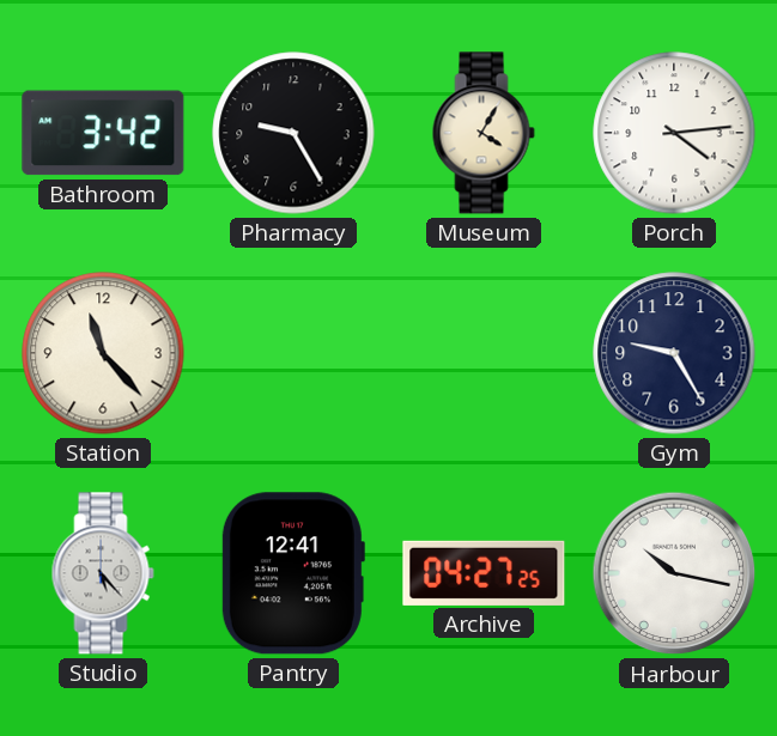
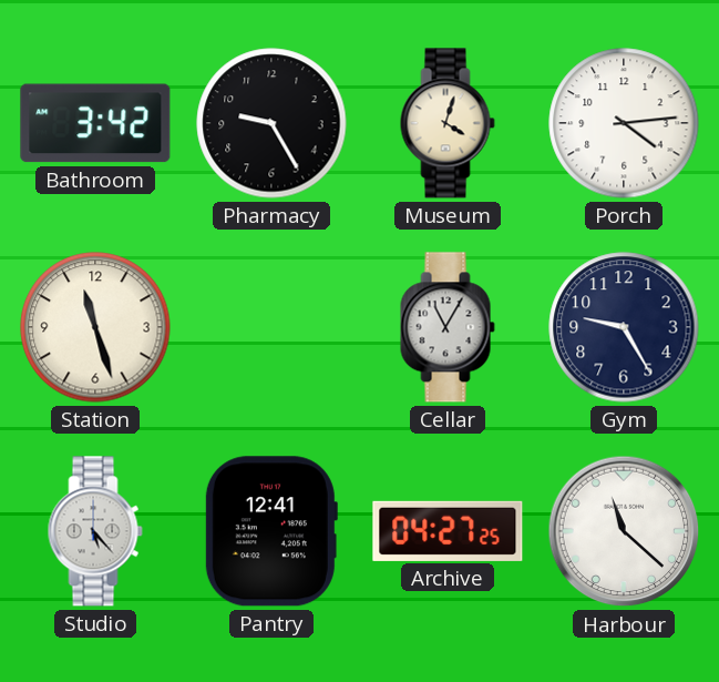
Museum: 4:05 -> 4:03
Station: 11:23 -> 11:27
Cellar: none -> 11:05
Harbour: 10:17 -> 11:22
